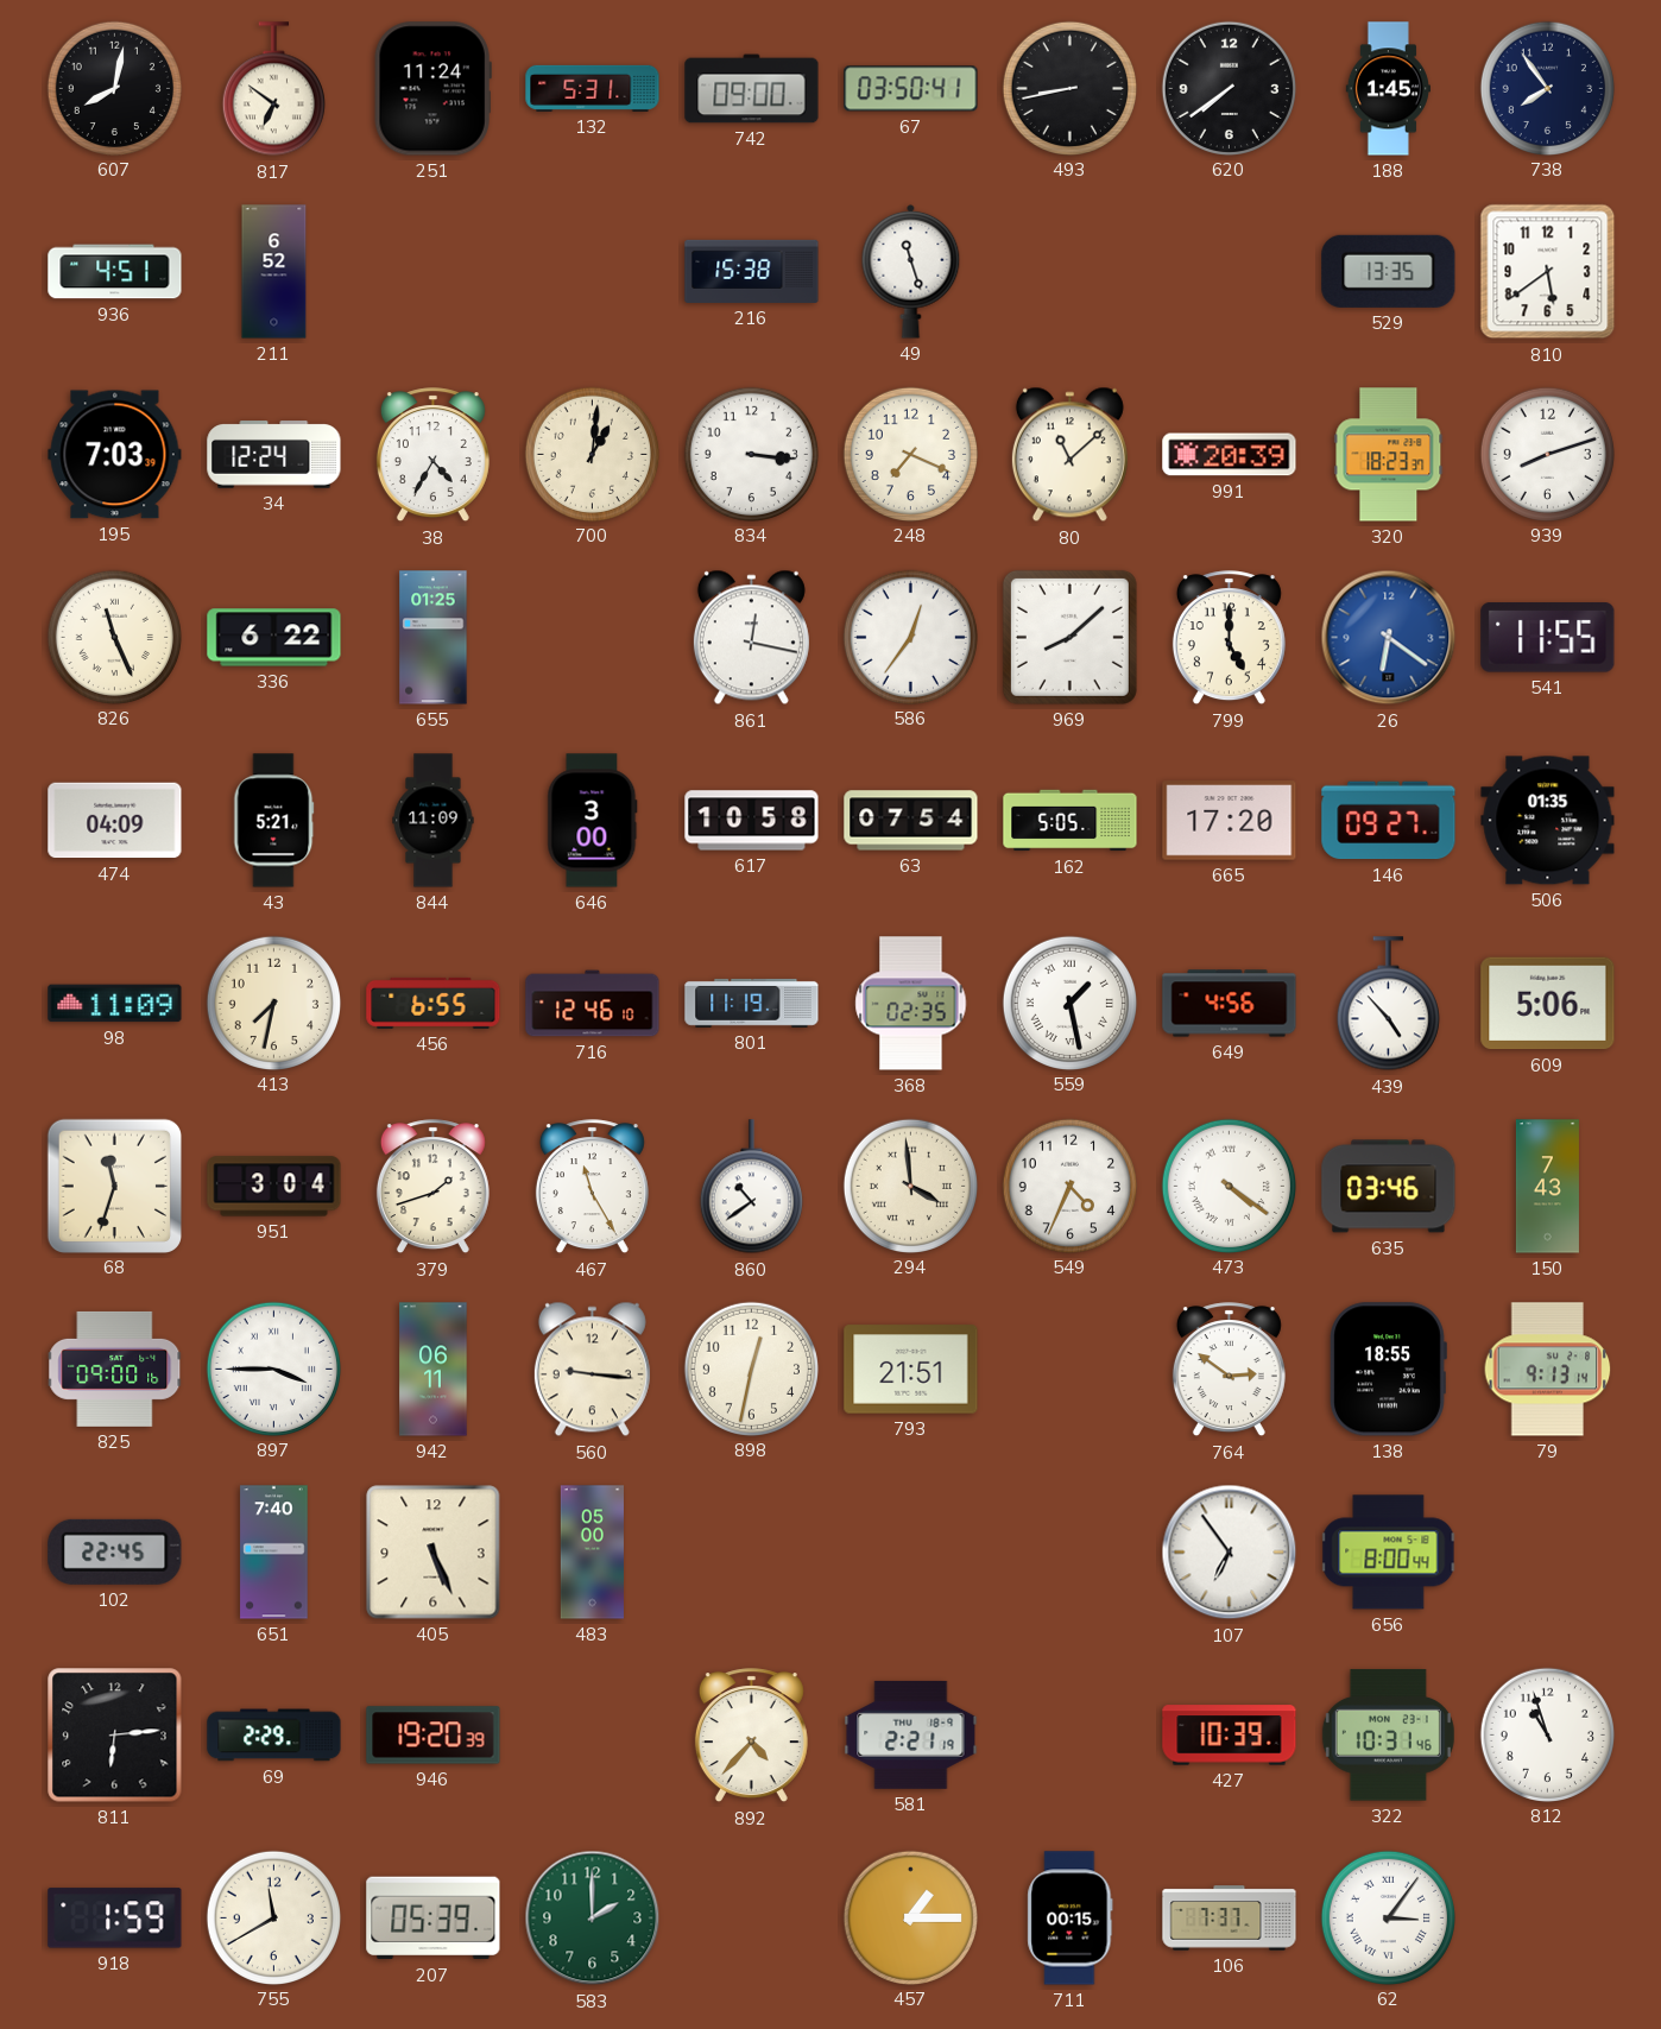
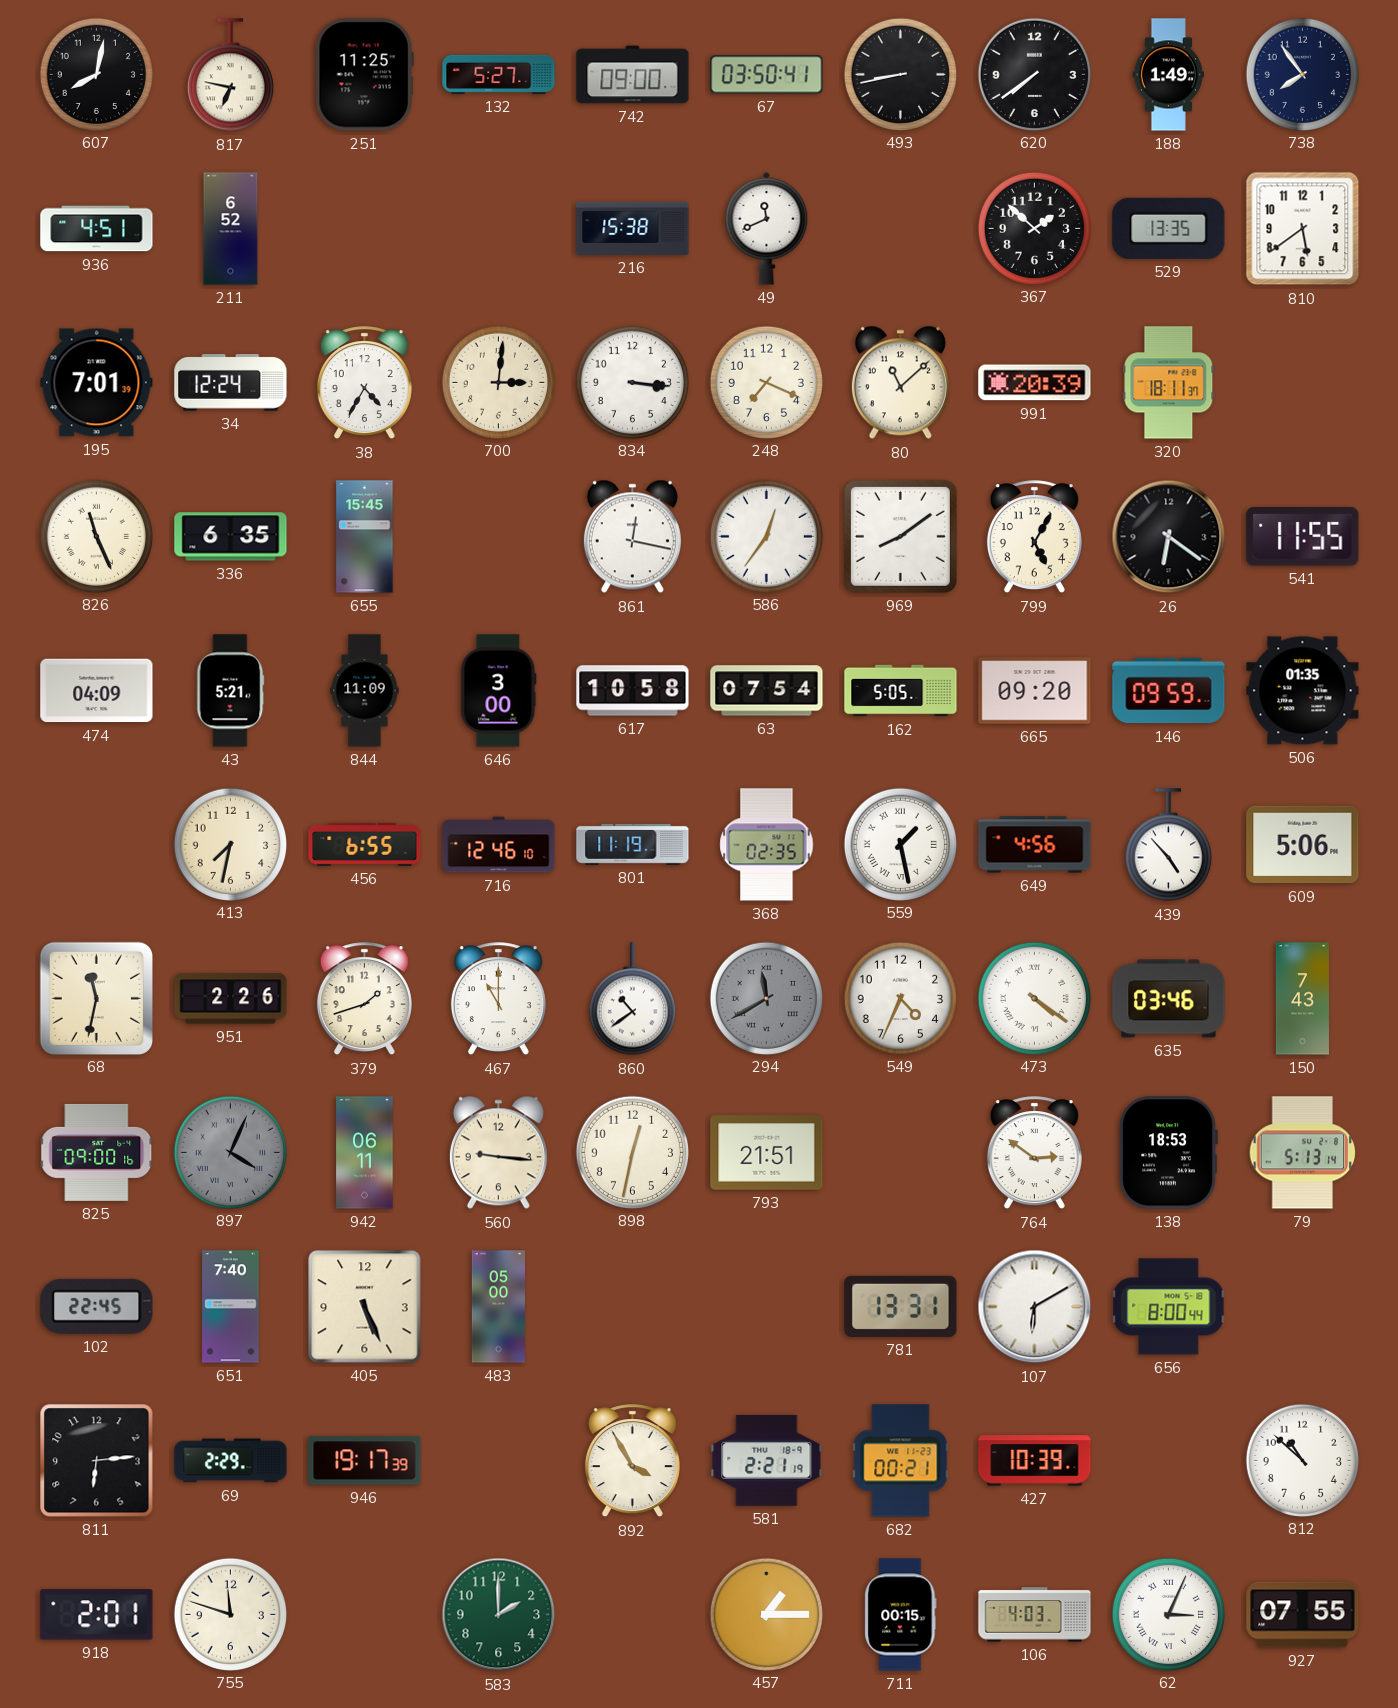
817: 6:51 -> 6:47
251: 11:24 -> 11:25
132: 5:31 -> 5:27
188: 1:45 -> 1:49
49: 11:27 -> 11:41
367: none -> 1:52
195: 7:03 -> 7:01
700: 1:01 -> 3:01
320: 18:23 -> 18:11
939: 8:12 -> none
336: 6:22 -> 6:35
655: 01:25 -> 15:45
969: 8:08 -> 8:09
799: 5:00 -> 5:05
26 dial: blue -> black
665: 17:20 -> 09:20
146: 09:27 -> 09:59
98: 11:09 -> none
68: 11:33 -> 11:32
951: 3:04 -> 2:26
467: 11:25 -> 11:00
294: 3:59 -> 11:40
294 dial: cream -> grey
897: 3:45 -> 4:04
897 dial: white -> grey
138: 18:55 -> 18:53
79: 9:13 -> 5:13
781: none -> 13:31
107: 6:54 -> 6:10
946: 19:20 -> 19:17
892: 4:37 -> 3:55
682: none -> 00:21
322: 10:31 -> none
812: 10:57 -> 10:52
918: 1:59 -> 2:01
755: 11:40 -> 11:48
207: 05:39 -> none
106: 7:37 -> 4:03
62: 3:06 -> 3:04
927: none -> 07:55
